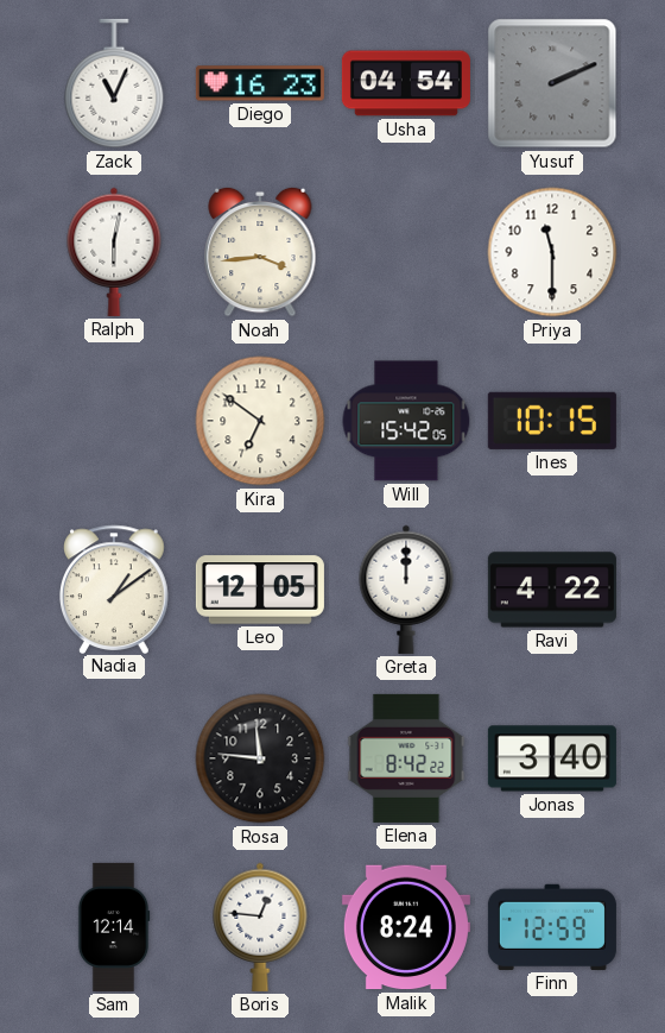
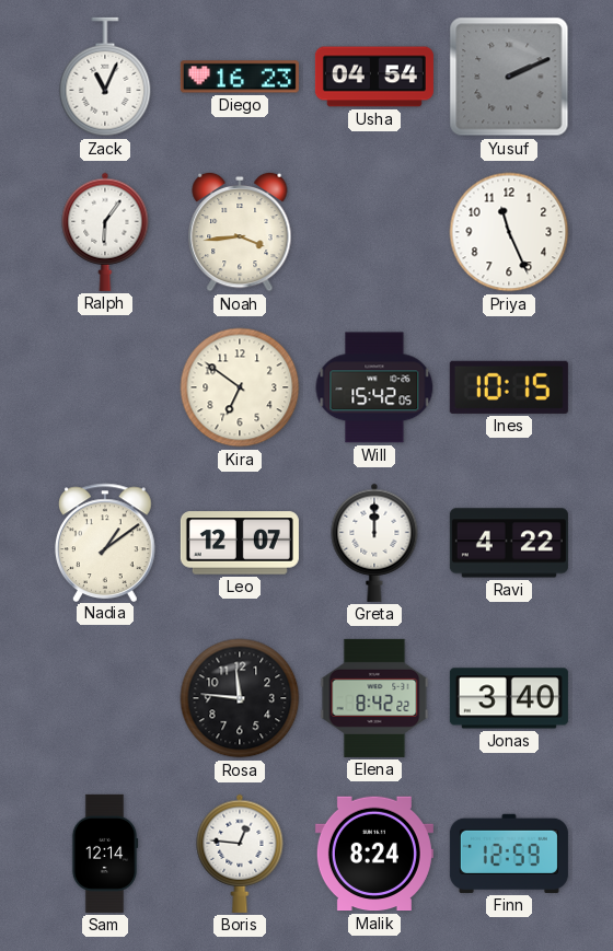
Ralph: 6:02 -> 6:06
Priya: 11:30 -> 11:26
Leo: 12:05 -> 12:07
